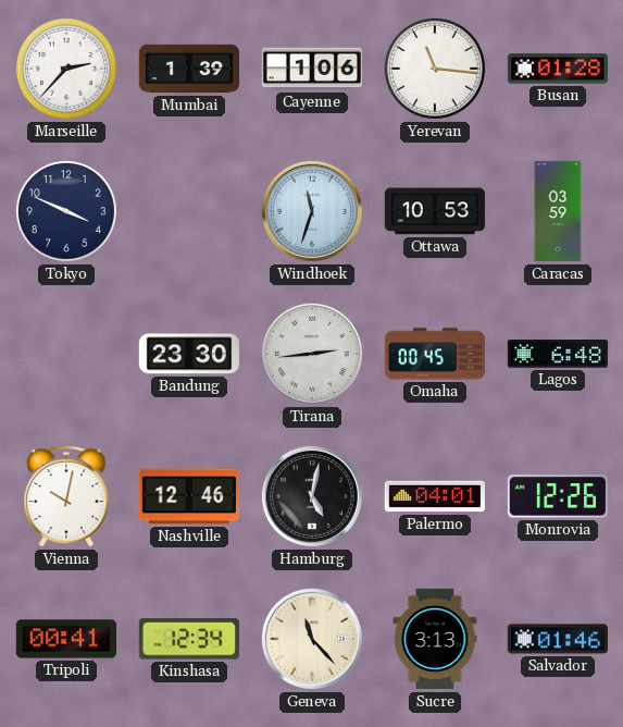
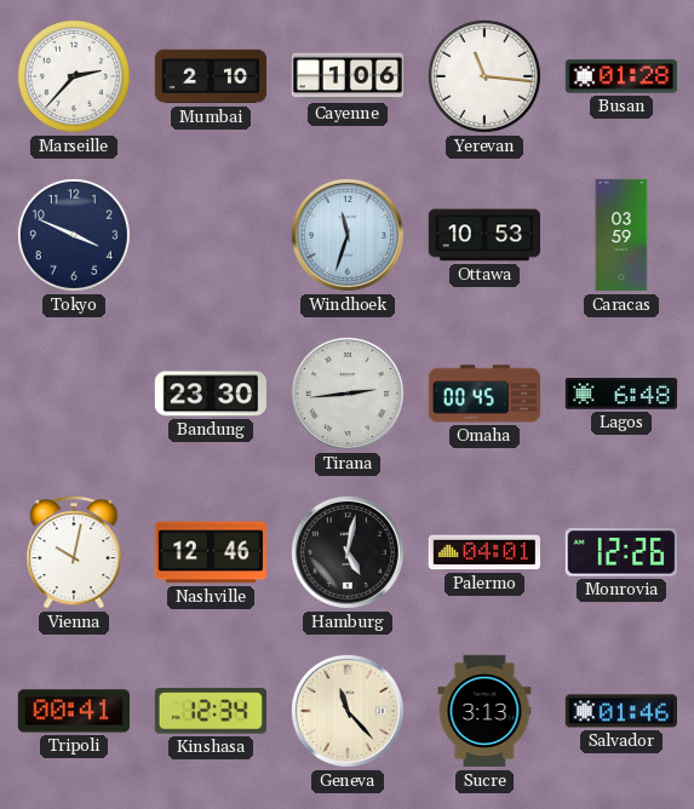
Mumbai: 1:39 -> 2:10
